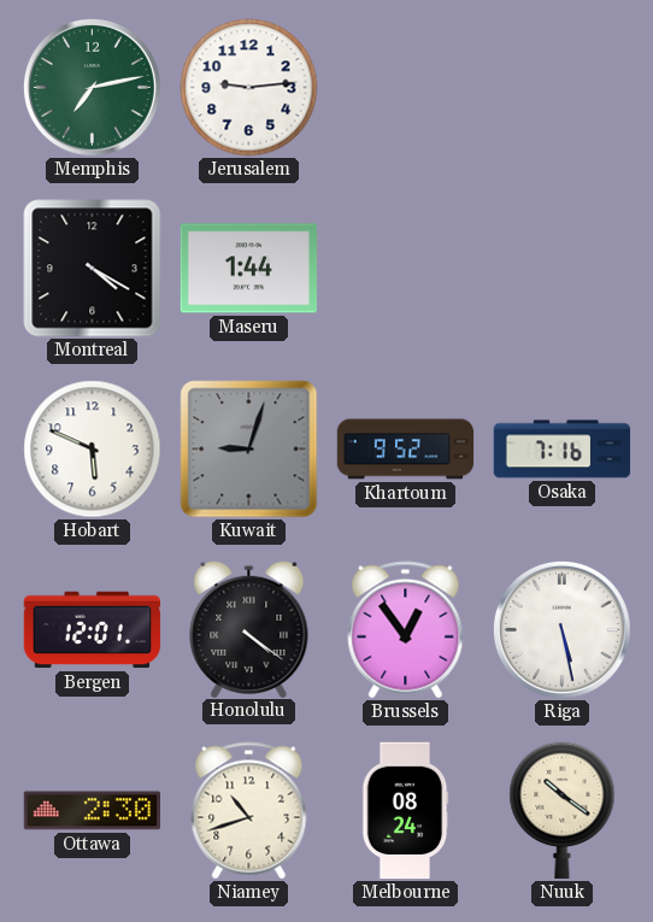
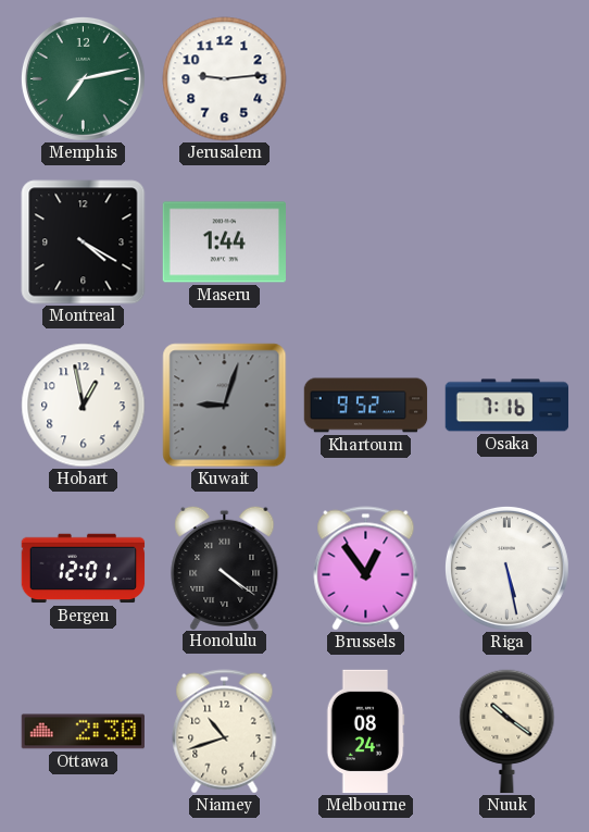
Hobart: 5:49 -> 12:58
